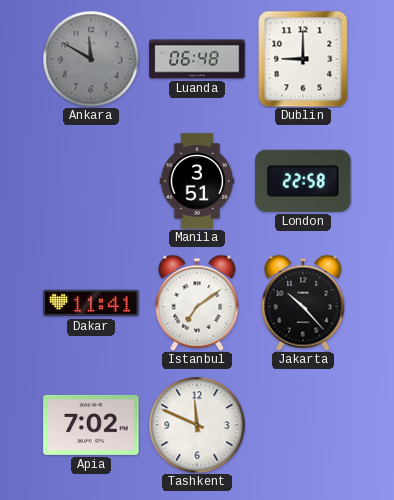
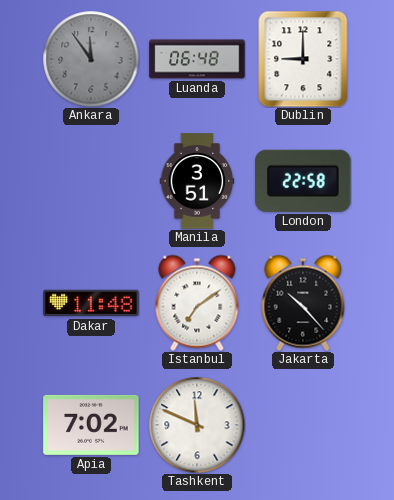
Ankara: 11:50 -> 11:54
Dakar: 11:41 -> 11:48
